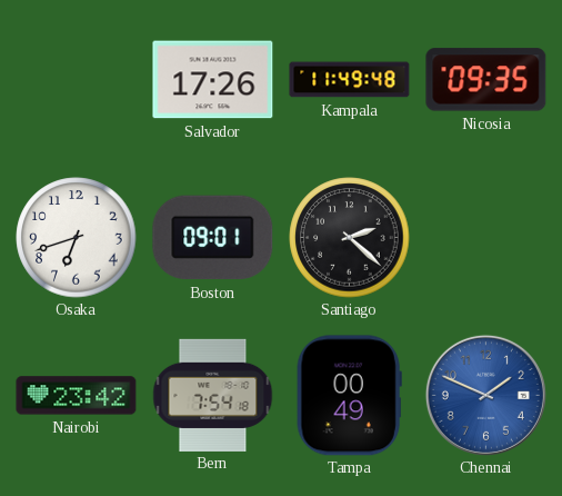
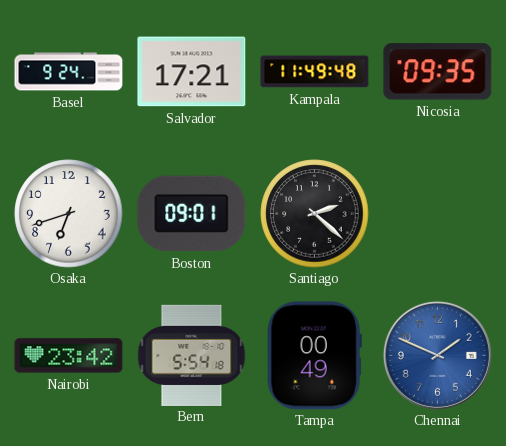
Basel: none -> 9:24
Salvador: 17:26 -> 17:21
Bern: 7:54 -> 5:54
